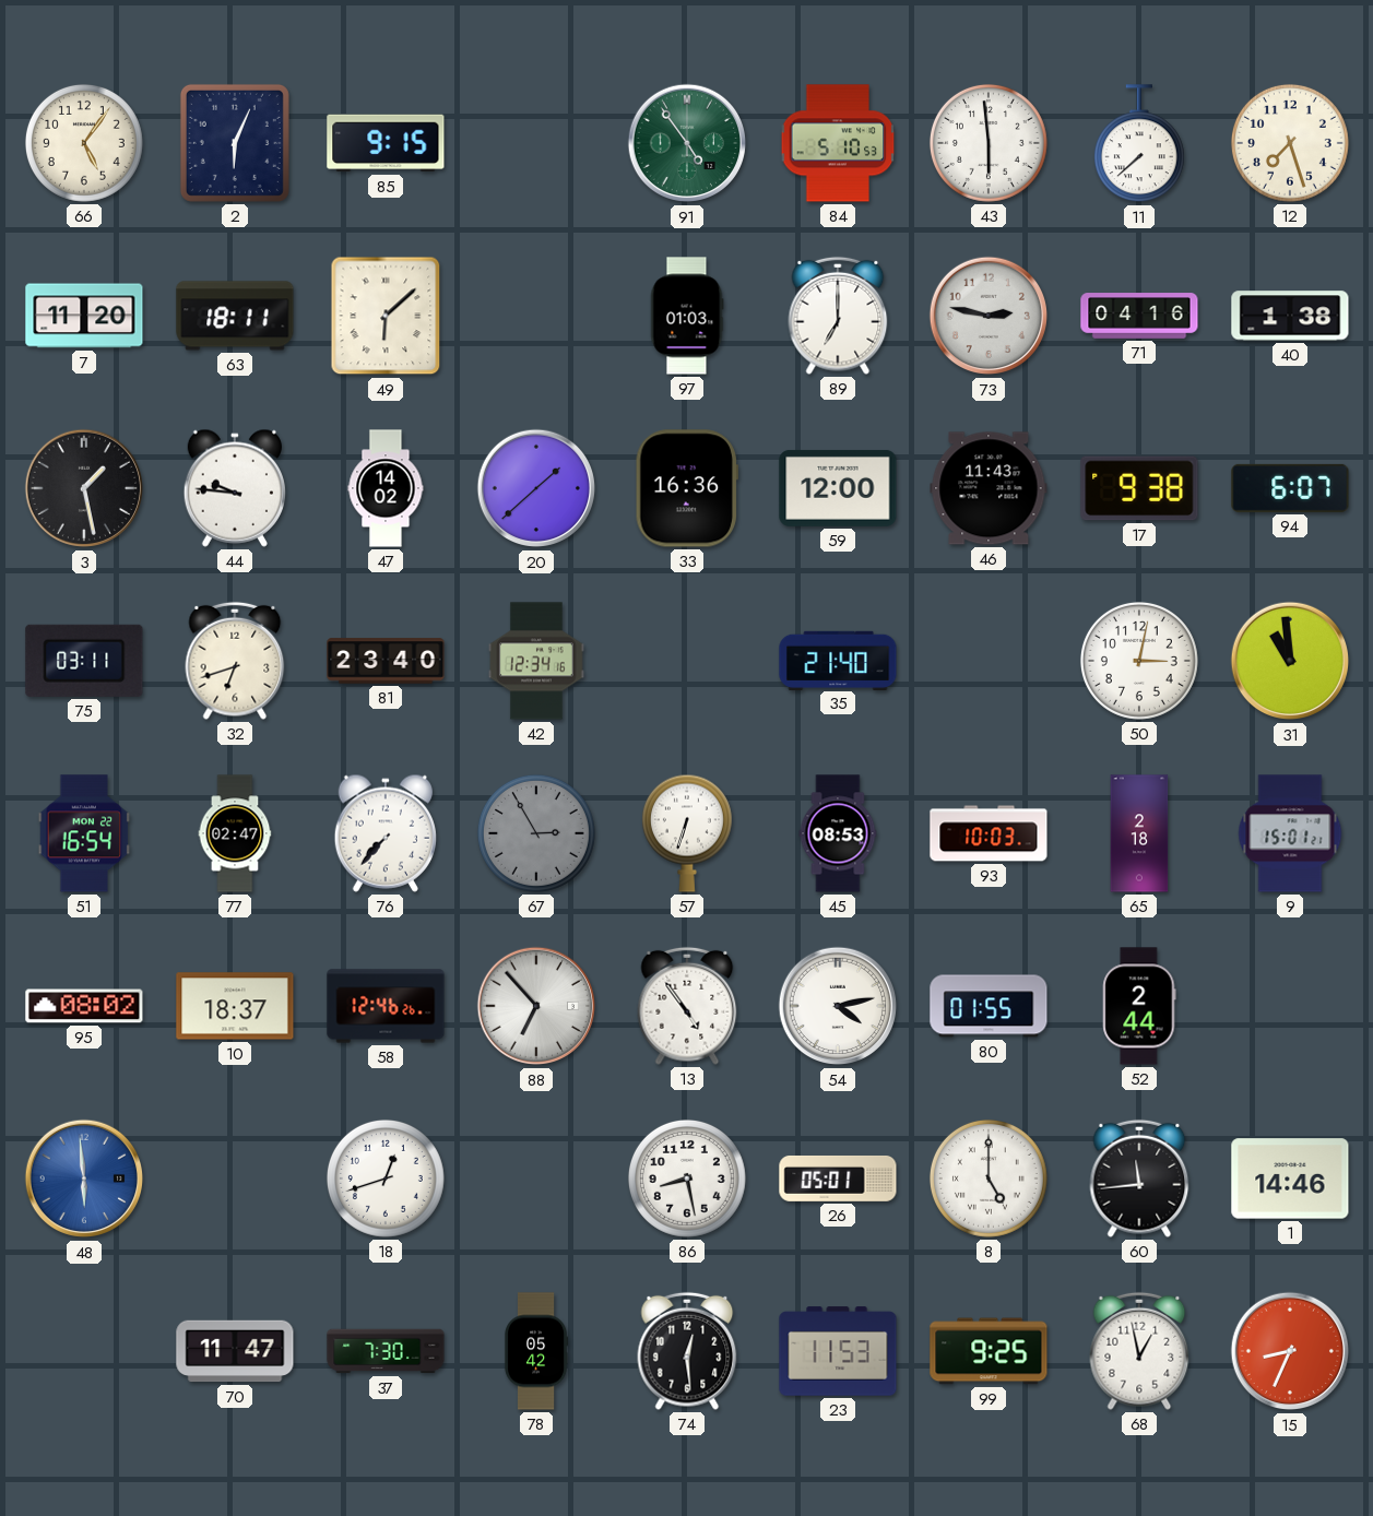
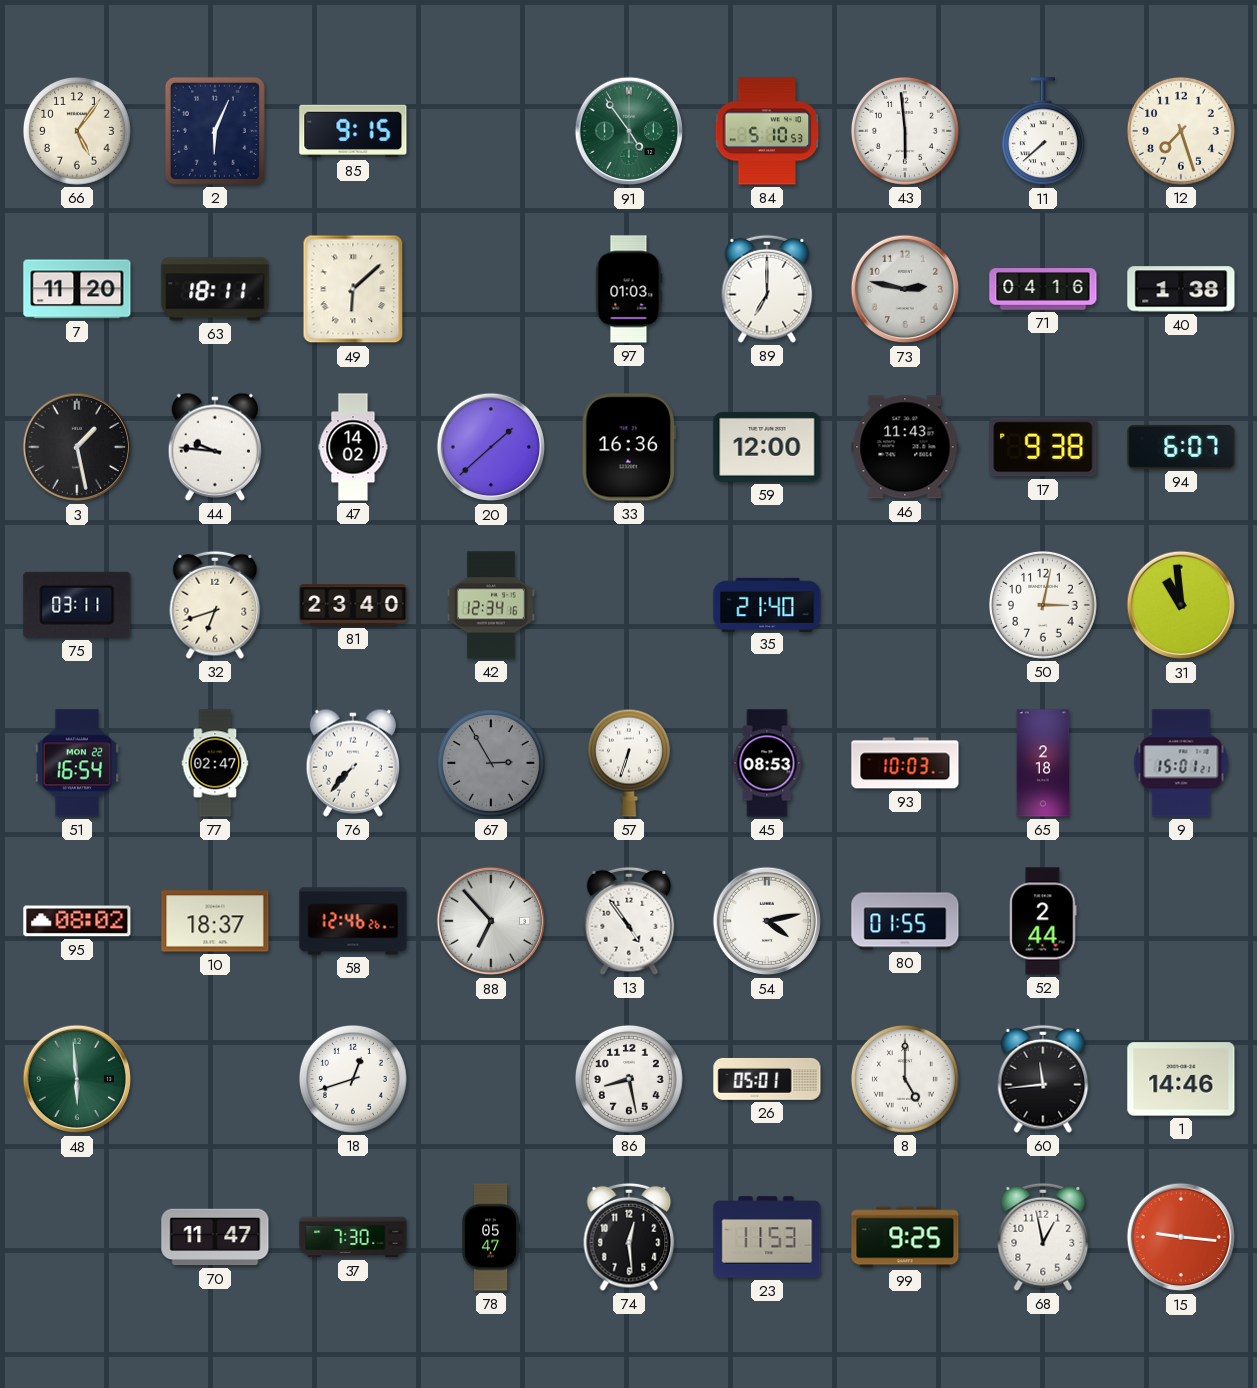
48 dial: blue -> green
78: 05:42 -> 05:47
15: 8:34 -> 9:16
